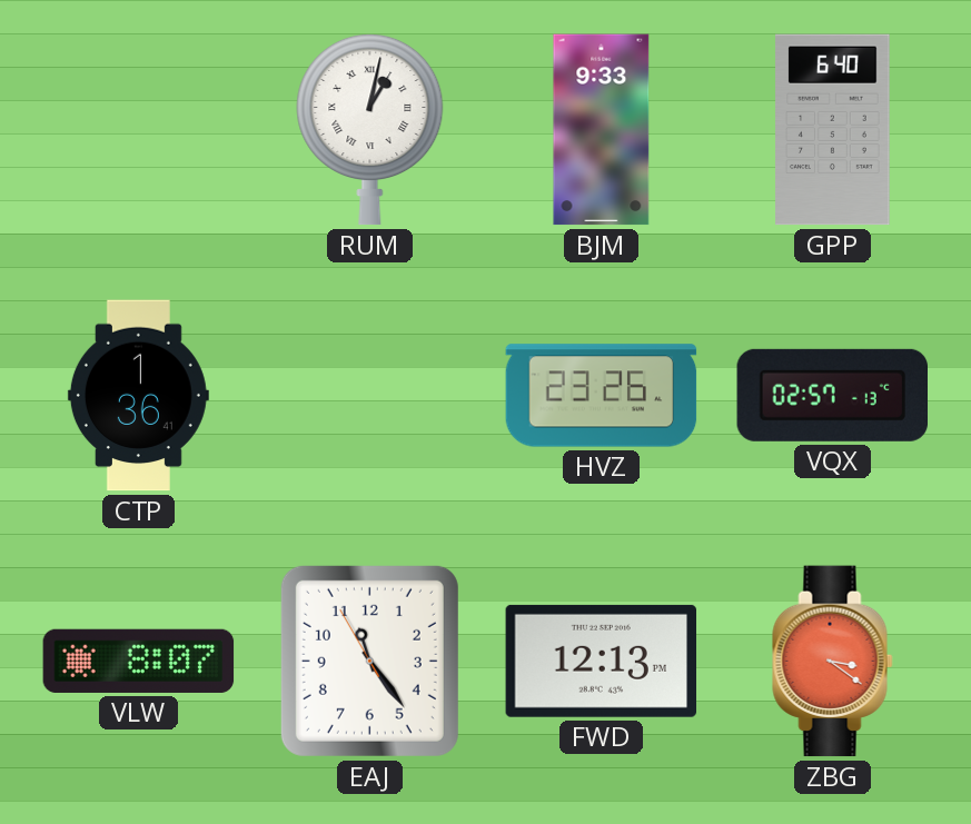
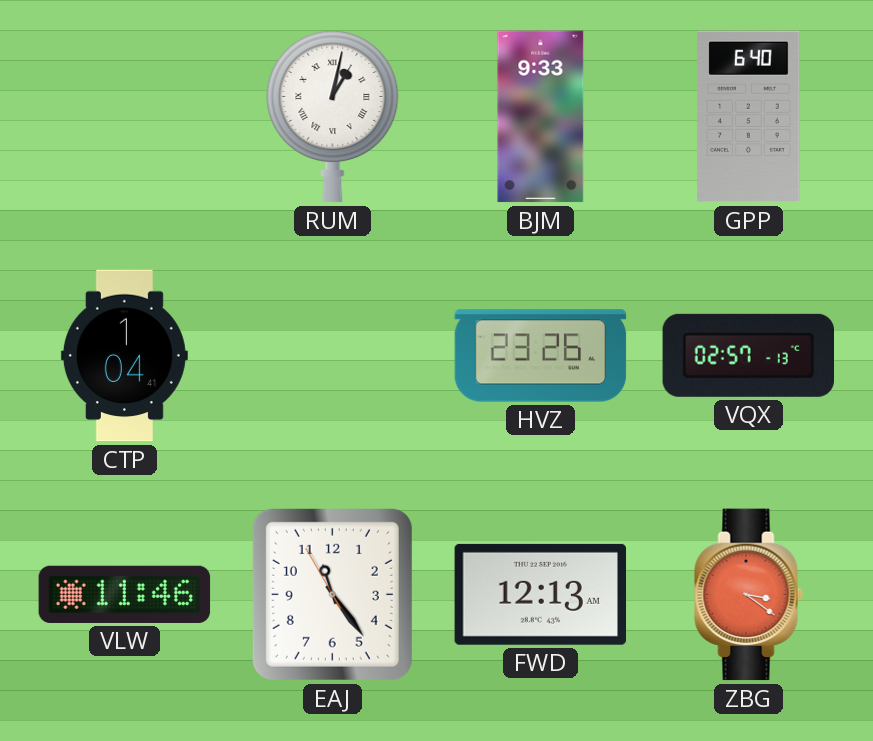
CTP: 1:36 -> 1:04
VLW: 8:07 -> 11:46
FWD: 12:13 PM -> 12:13 AM
